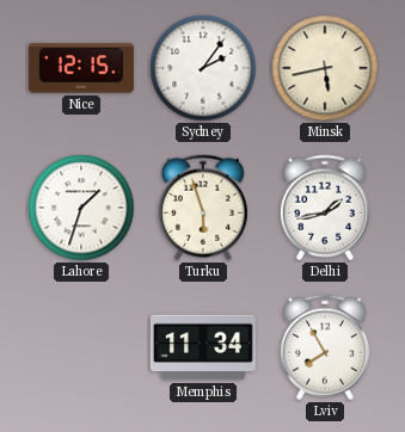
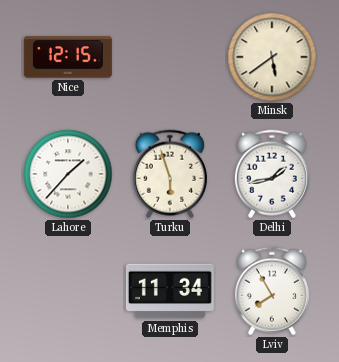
Sydney: 2:06 -> none
Minsk: 5:43 -> 5:39
Lahore: 1:33 -> 1:37
